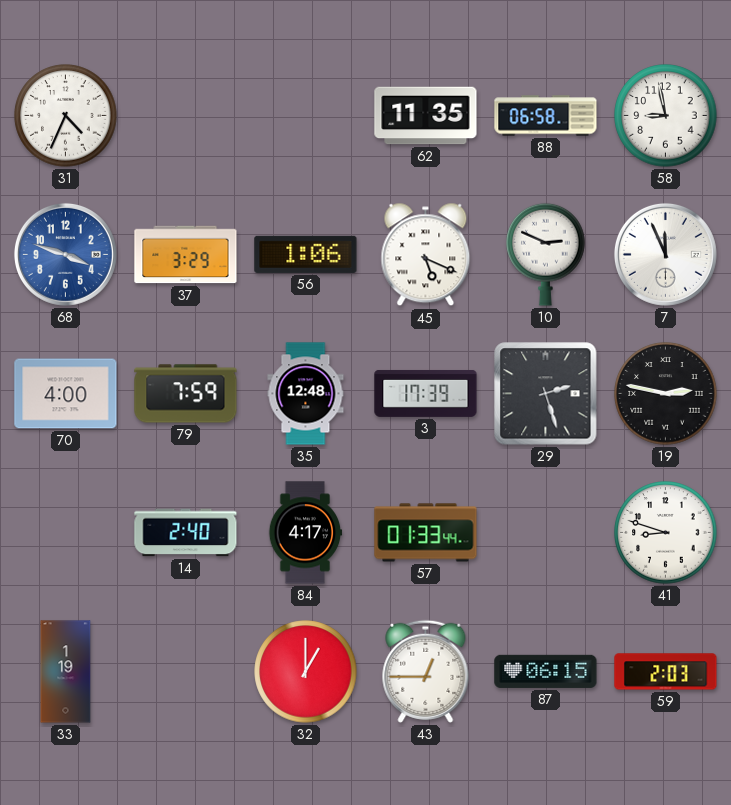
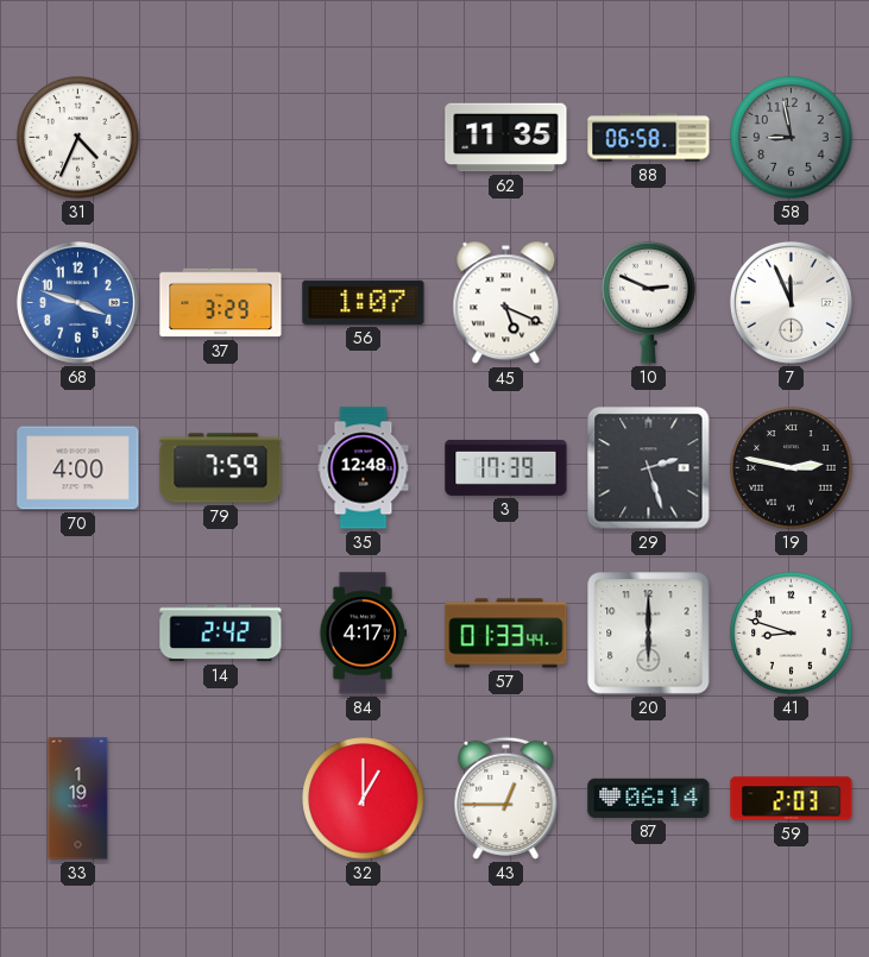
58 dial: white -> grey
56: 1:06 -> 1:07
14: 2:40 -> 2:42
20: none -> 6:00
87: 06:15 -> 06:14
